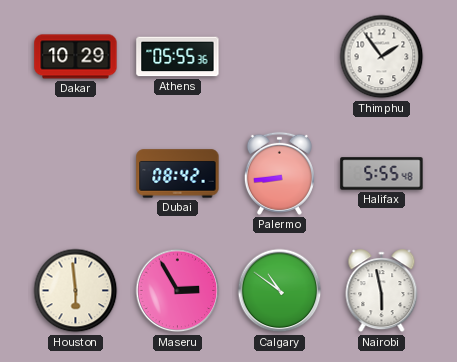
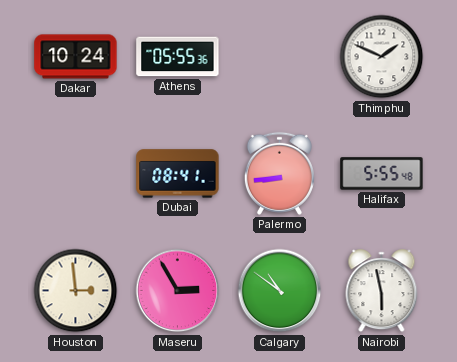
Dakar: 10:29 -> 10:24
Thimphu: 1:54 -> 1:49
Dubai: 08:42 -> 08:41
Houston: 5:59 -> 2:59
